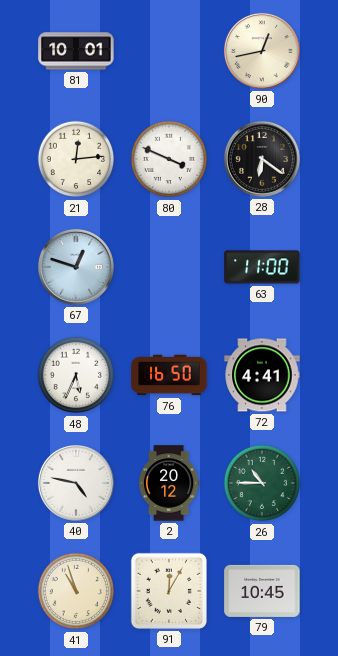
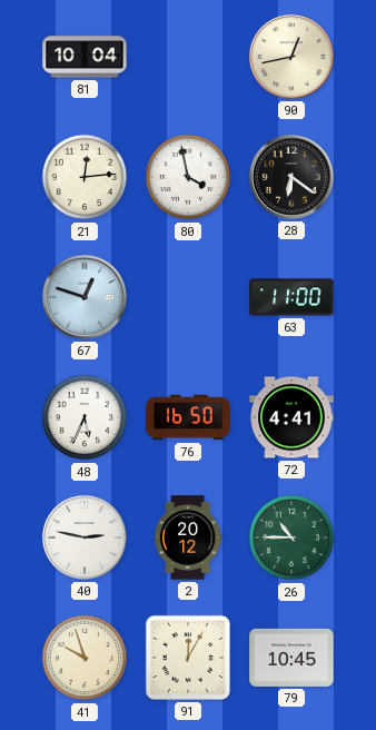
81: 10:01 -> 10:04
80: 3:49 -> 3:58
40: 4:47 -> 2:47
41: 10:57 -> 9:57
